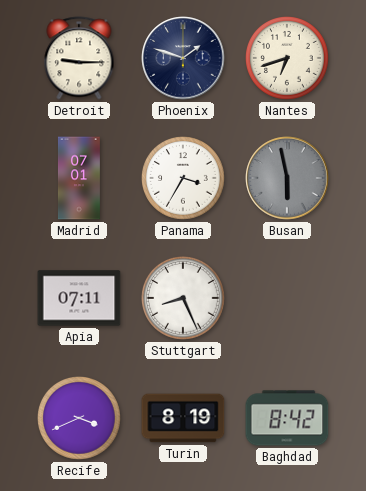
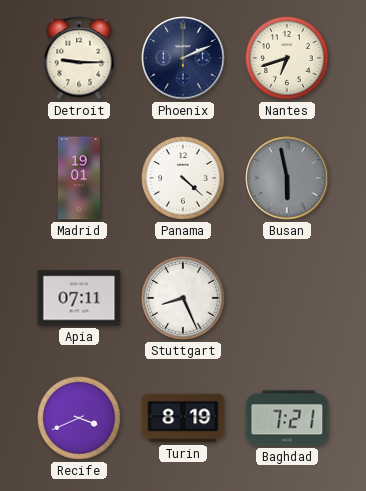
Phoenix: 1:48 -> 2:11
Madrid: 07:01 -> 19:01
Panama: 3:35 -> 4:22
Baghdad: 8:42 -> 7:21
